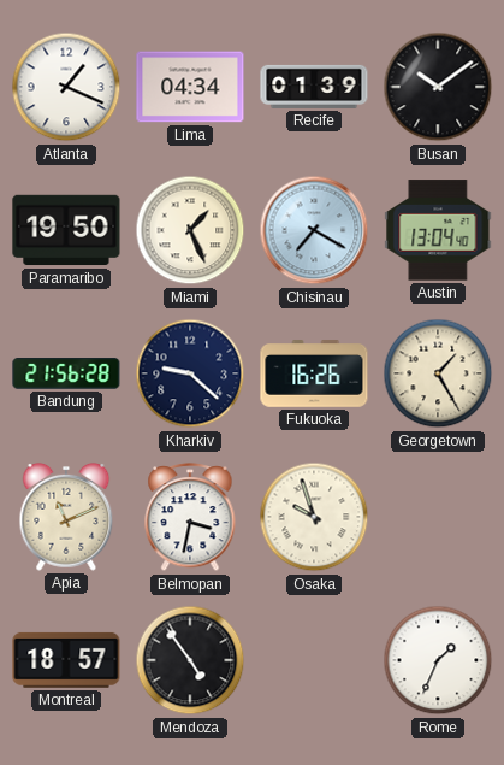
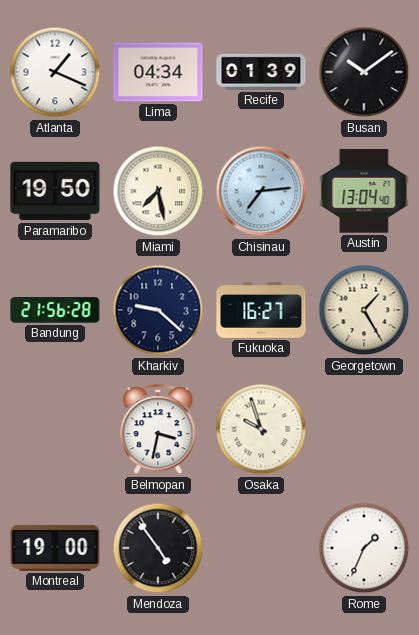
Miami: 1:26 -> 7:28
Chisinau: 7:20 -> 7:14
Fukuoka: 16:26 -> 16:27
Apia: 11:11 -> none
Montreal: 18:57 -> 19:00
